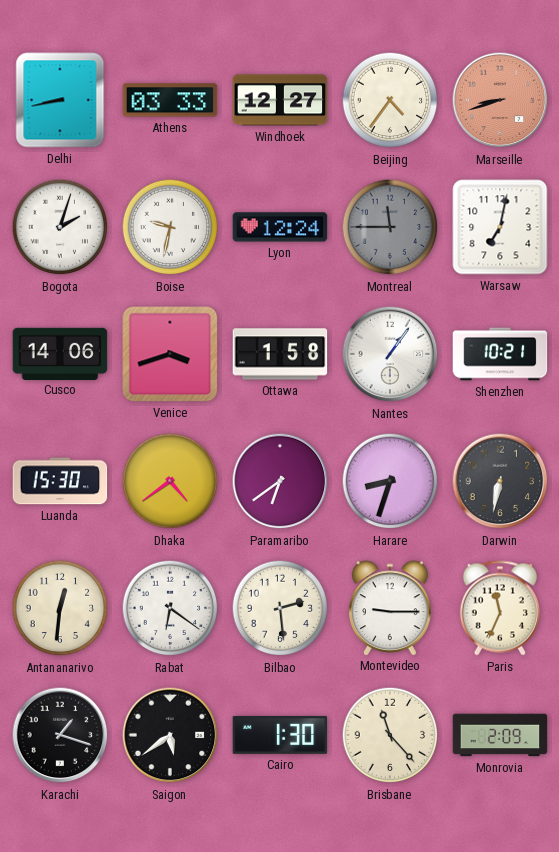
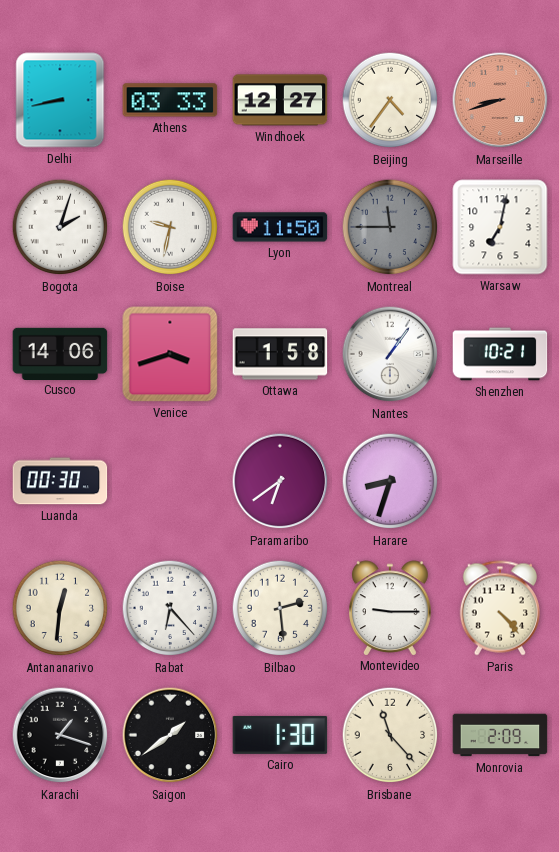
Lyon: 12:24 -> 11:50
Luanda: 15:30 -> 00:30
Dhaka: 4:39 -> none
Darwin: 6:32 -> none
Rabat: 6:21 -> 6:23
Paris: 11:34 -> 4:23
Saigon: 5:39 -> 1:39
